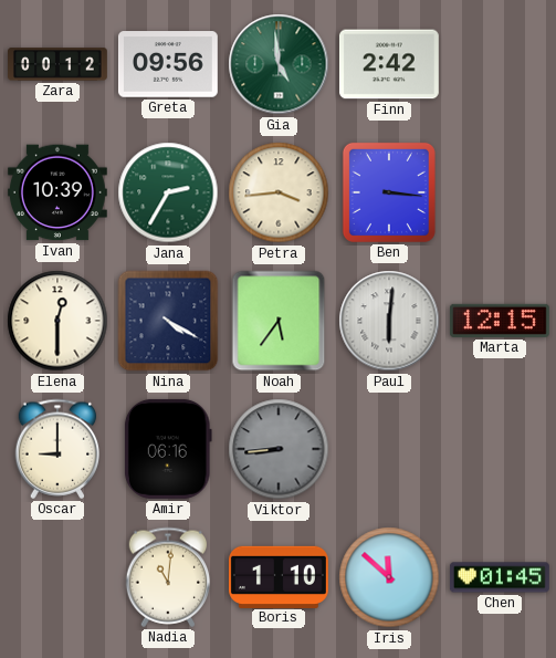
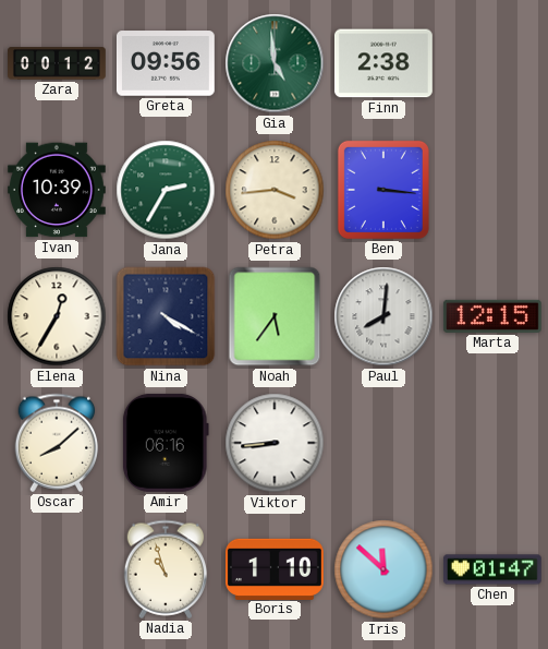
Finn: 2:42 -> 2:38
Elena: 12:30 -> 12:35
Paul: 6:01 -> 8:01
Oscar: 9:00 -> 8:08
Viktor dial: grey -> white
Nadia: 11:01 -> 10:57
Chen: 01:45 -> 01:47
